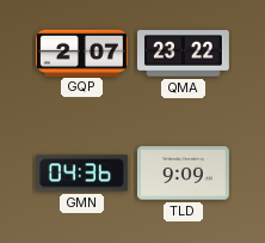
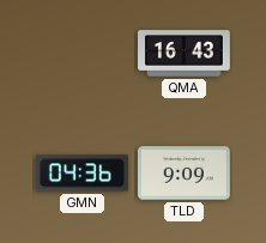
GQP: 2:07 -> none
QMA: 23:22 -> 16:43
